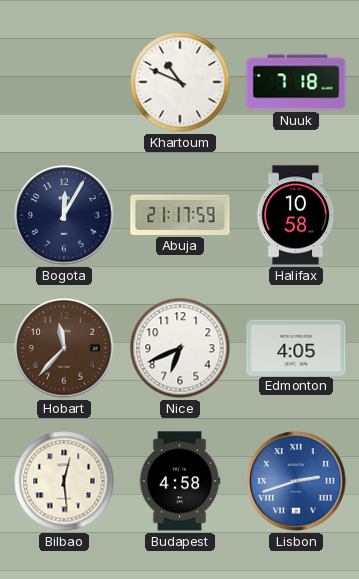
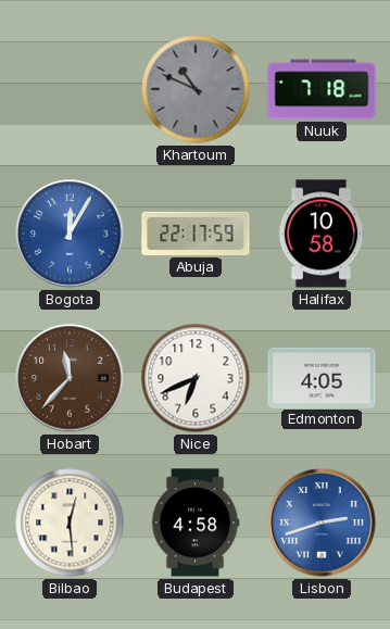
Khartoum dial: white -> grey
Bogota dial: navy -> blue
Abuja: 21:17 -> 22:17
